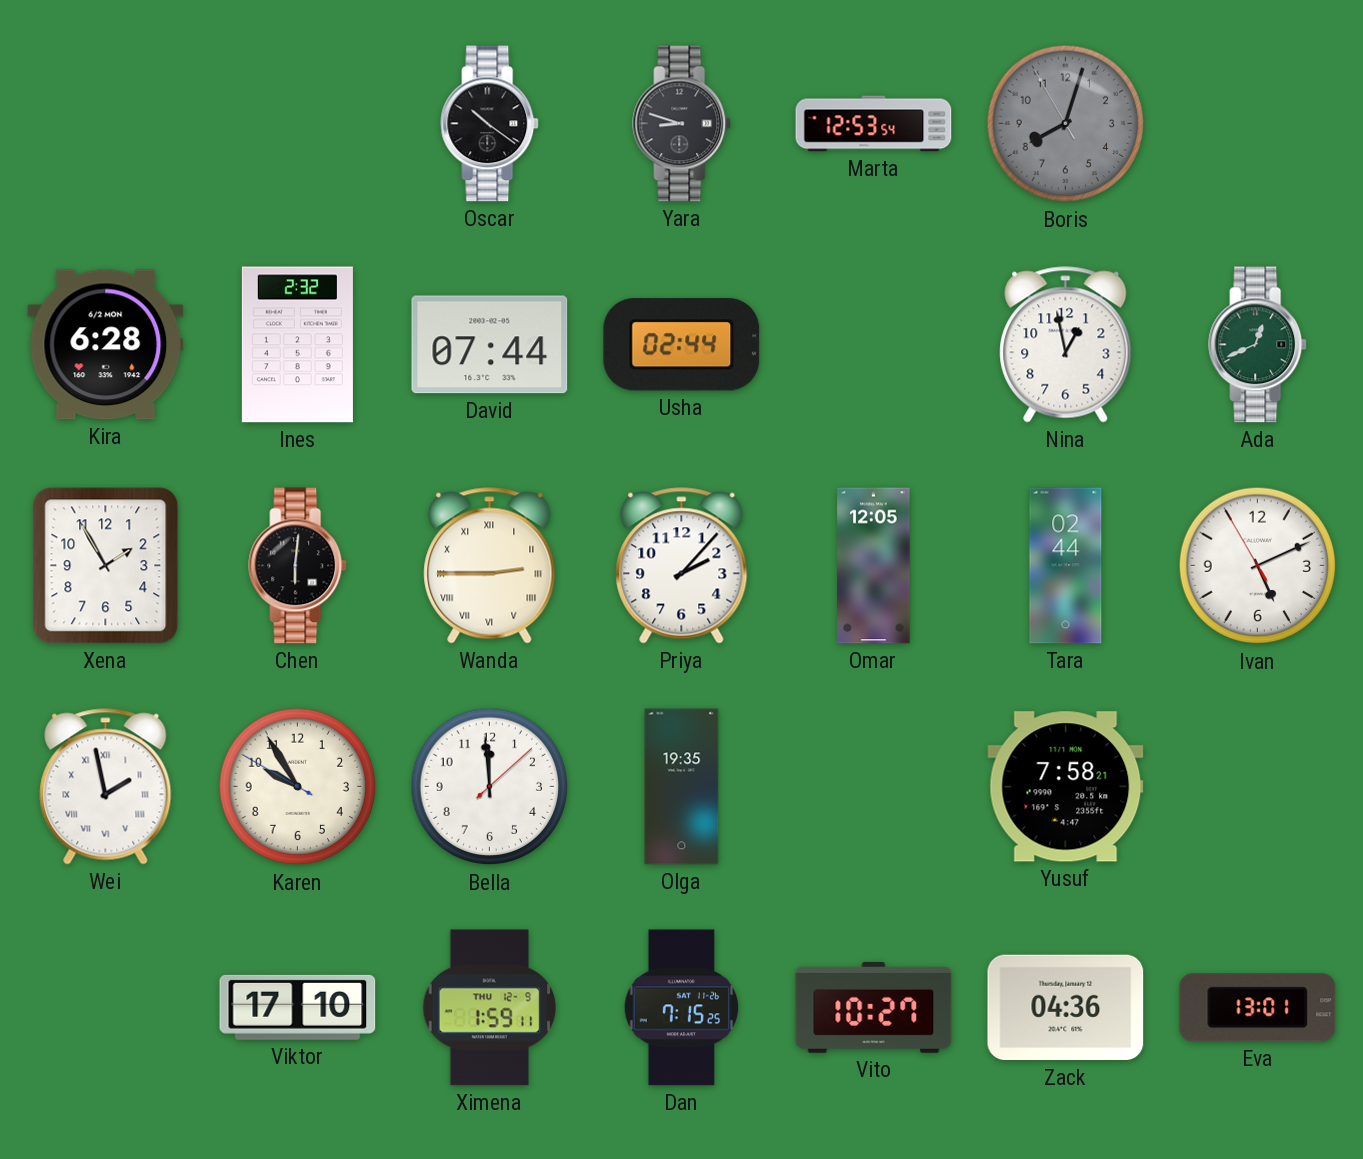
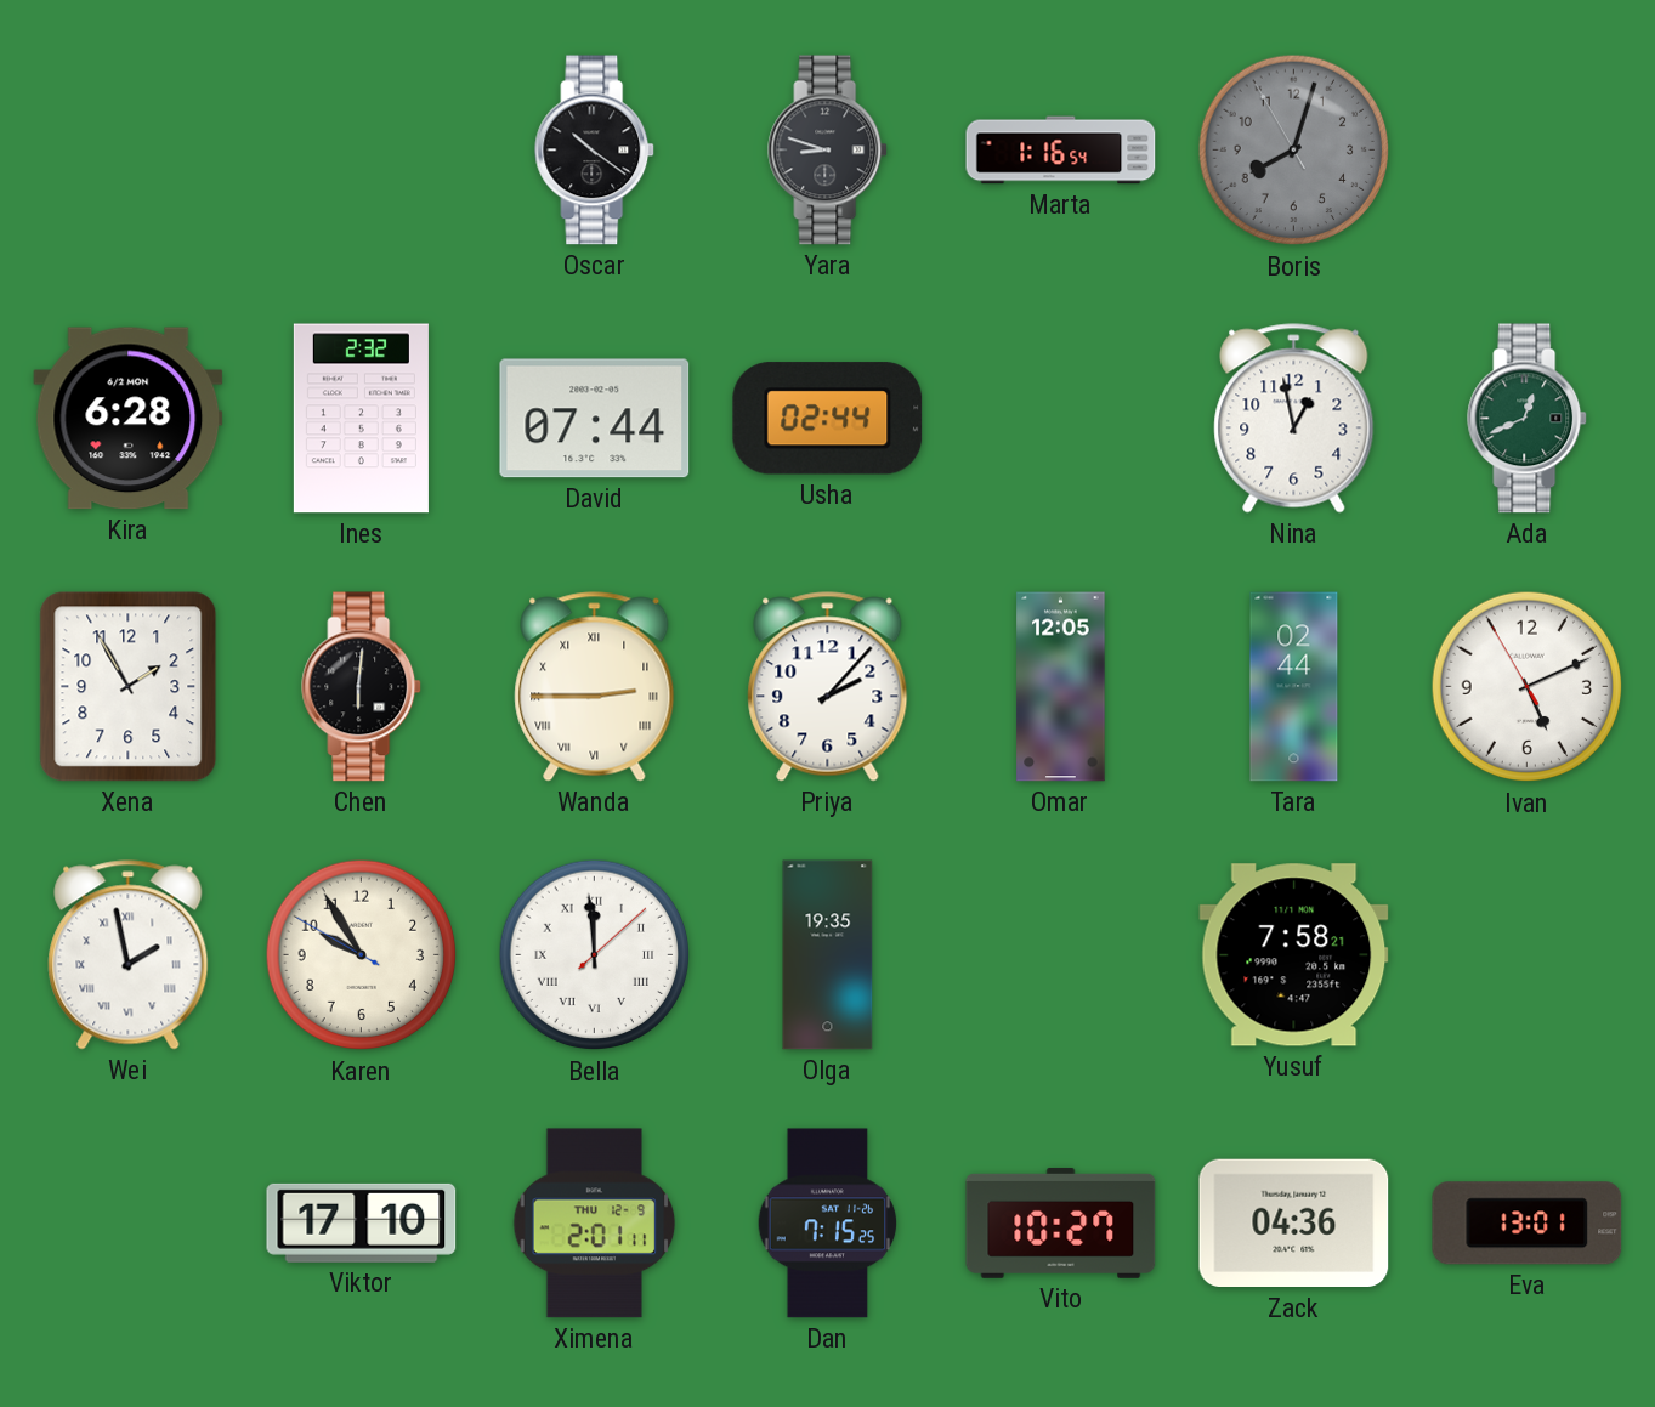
Marta: 12:53 -> 1:16
Bella numerals: Arabic -> Roman
Ximena: 1:59 -> 2:01
